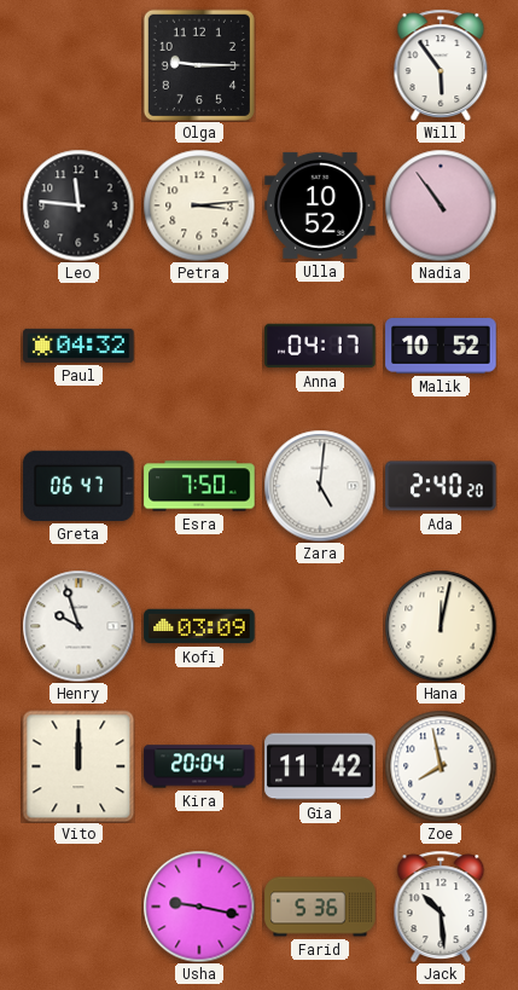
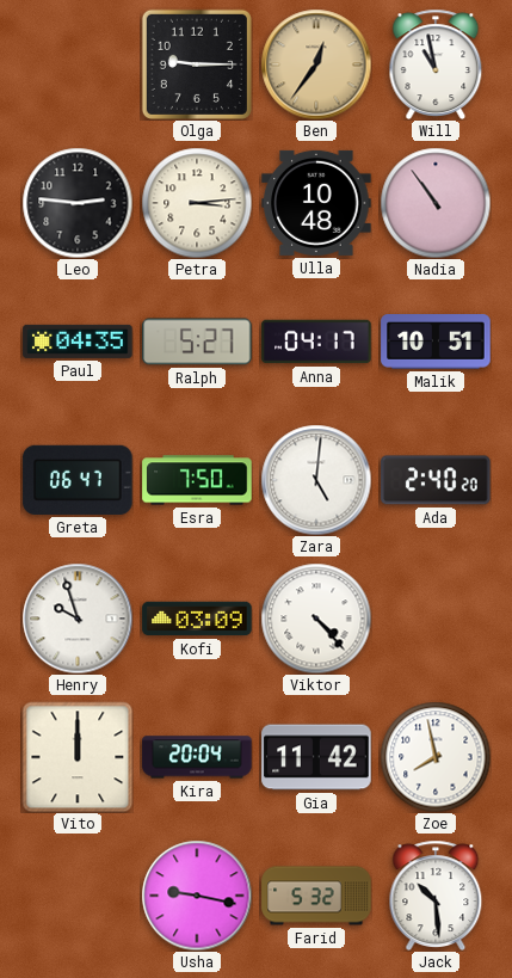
Ben: none -> 12:36
Will: 5:54 -> 10:58
Leo: 11:46 -> 2:46
Ulla: 10:52 -> 10:48
Paul: 04:32 -> 04:35
Ralph: none -> 5:27
Malik: 10:52 -> 10:51
Viktor: none -> 4:23
Hana: 12:02 -> none
Farid: 5:36 -> 5:32
